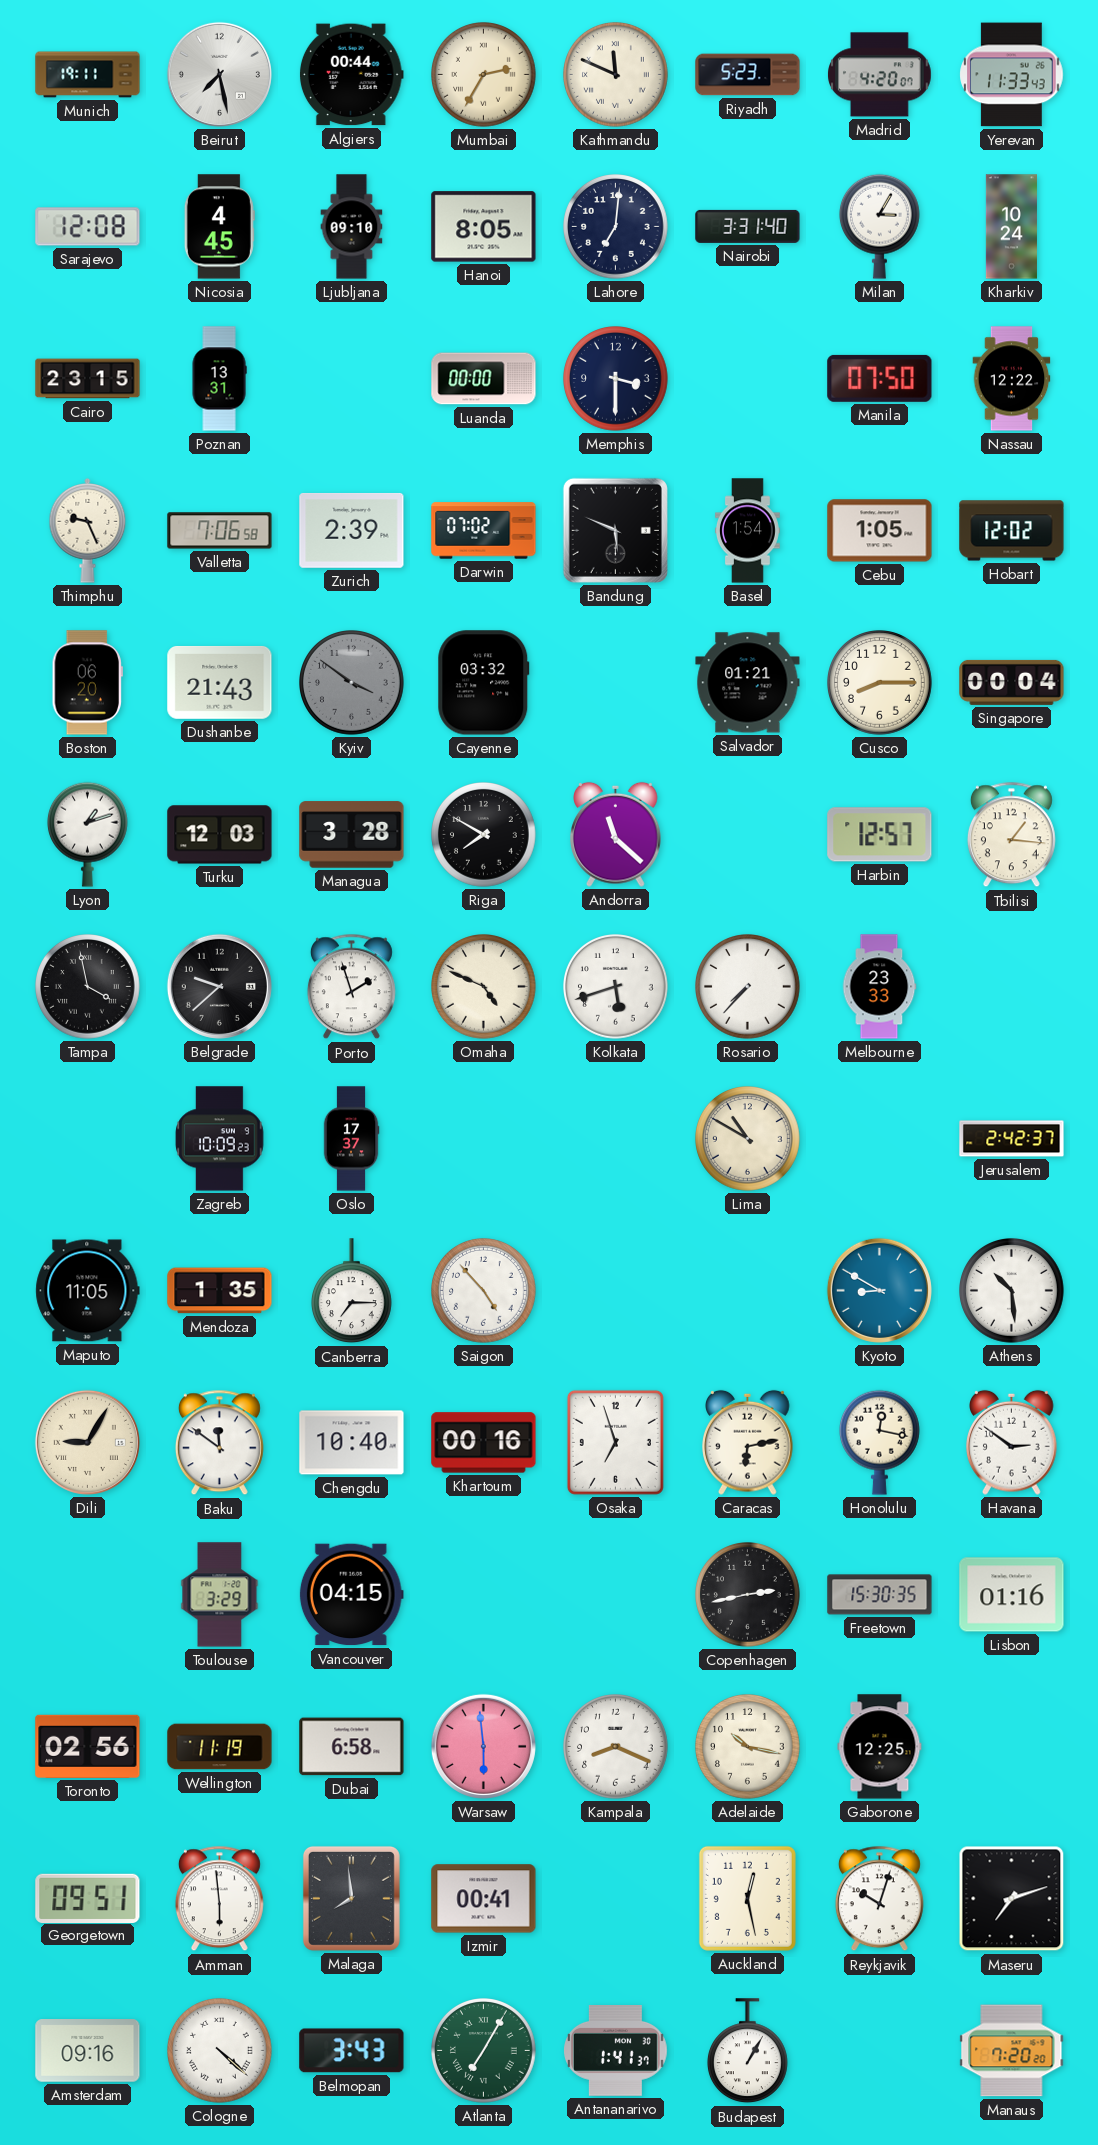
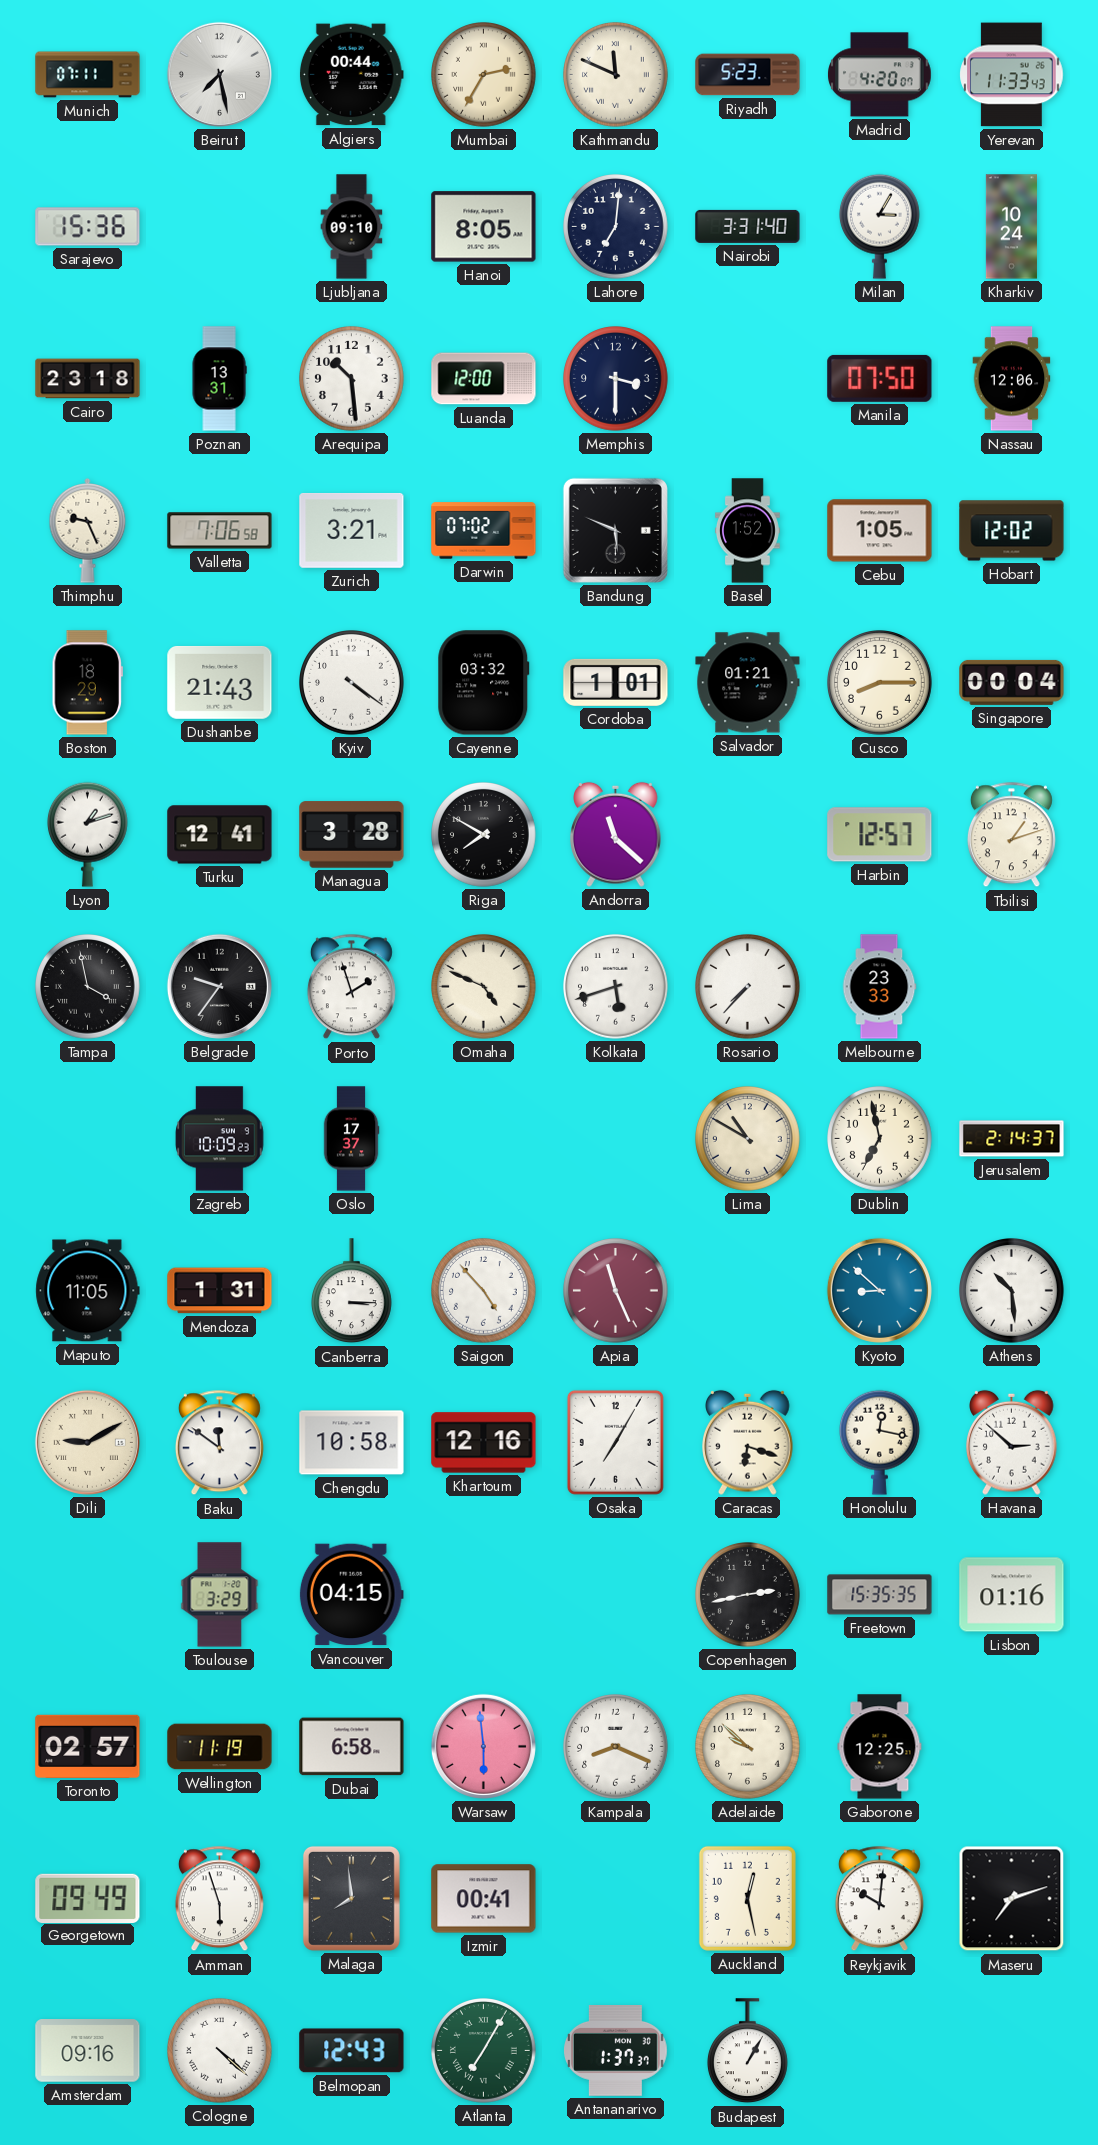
Munich: 19:11 -> 07:11
Sarajevo: 12:08 -> 15:36
Nicosia: 4:45 -> none
Cairo: 23:15 -> 23:18
Arequipa: none -> 10:29
Luanda: 00:00 -> 12:00
Nassau: 12:22 -> 12:06
Zurich: 2:39 -> 3:21
Basel: 1:54 -> 1:52
Boston: 06:20 -> 18:29
Kyiv: 3:51 -> 4:21
Kyiv dial: grey -> white
Cordoba: none -> 1:01
Turku: 12:03 -> 12:41
Tbilisi: 1:16 -> 1:12
Belgrade: 9:38 -> 9:36
Dublin: none -> 6:58
Jerusalem: 2:42 -> 2:14
Mendoza: 1:35 -> 1:31
Canberra: 7:15 -> 3:15
Apia: none -> 11:26
Kyoto: 8:50 -> 8:52
Dili: 9:05 -> 9:10
Chengdu: 10:40 -> 10:58
Khartoum: 00:16 -> 12:16
Osaka: 6:57 -> 7:05
Caracas: 6:13 -> 6:18
Havana: 2:51 -> 2:52
Freetown: 15:30 -> 15:35
Toronto: 02:56 -> 02:57
Adelaide: 10:17 -> 9:52
Georgetown: 09:51 -> 09:49
Amman: 5:59 -> 5:57
Reykjavik: 10:03 -> 10:01
Belmopan: 3:43 -> 12:43
Antananarivo: 1:41 -> 1:37
Manaus: 7:20 -> none
